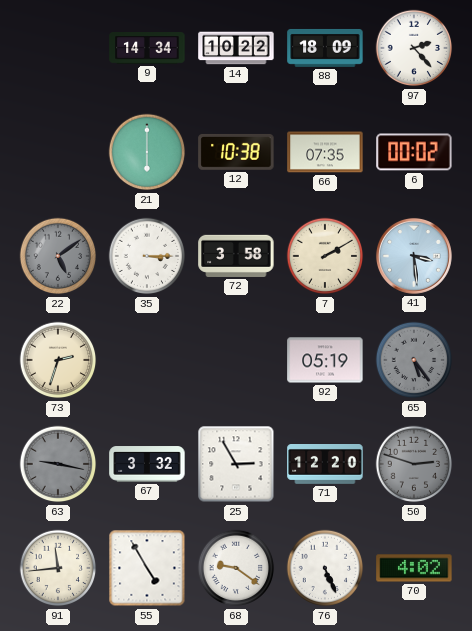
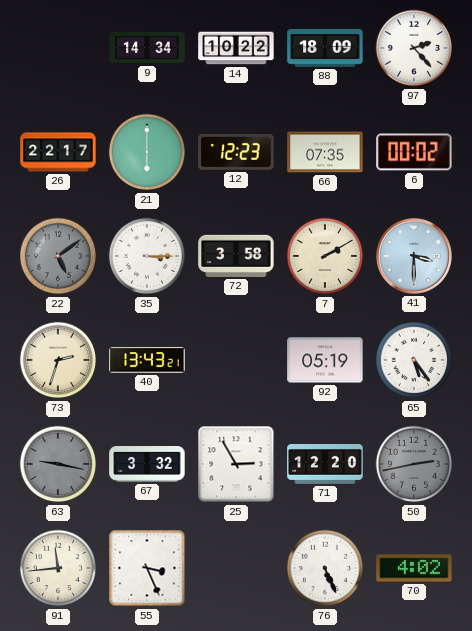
26: none -> 22:17
12: 10:38 -> 12:23
41: 3:29 -> 3:30
40: none -> 13:43
65 dial: grey -> white
50: 2:48 -> 2:43
55: 4:55 -> 3:26
68: 9:21 -> none
